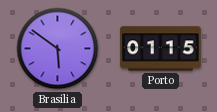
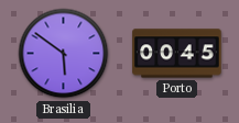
Porto: 01:15 -> 00:45
